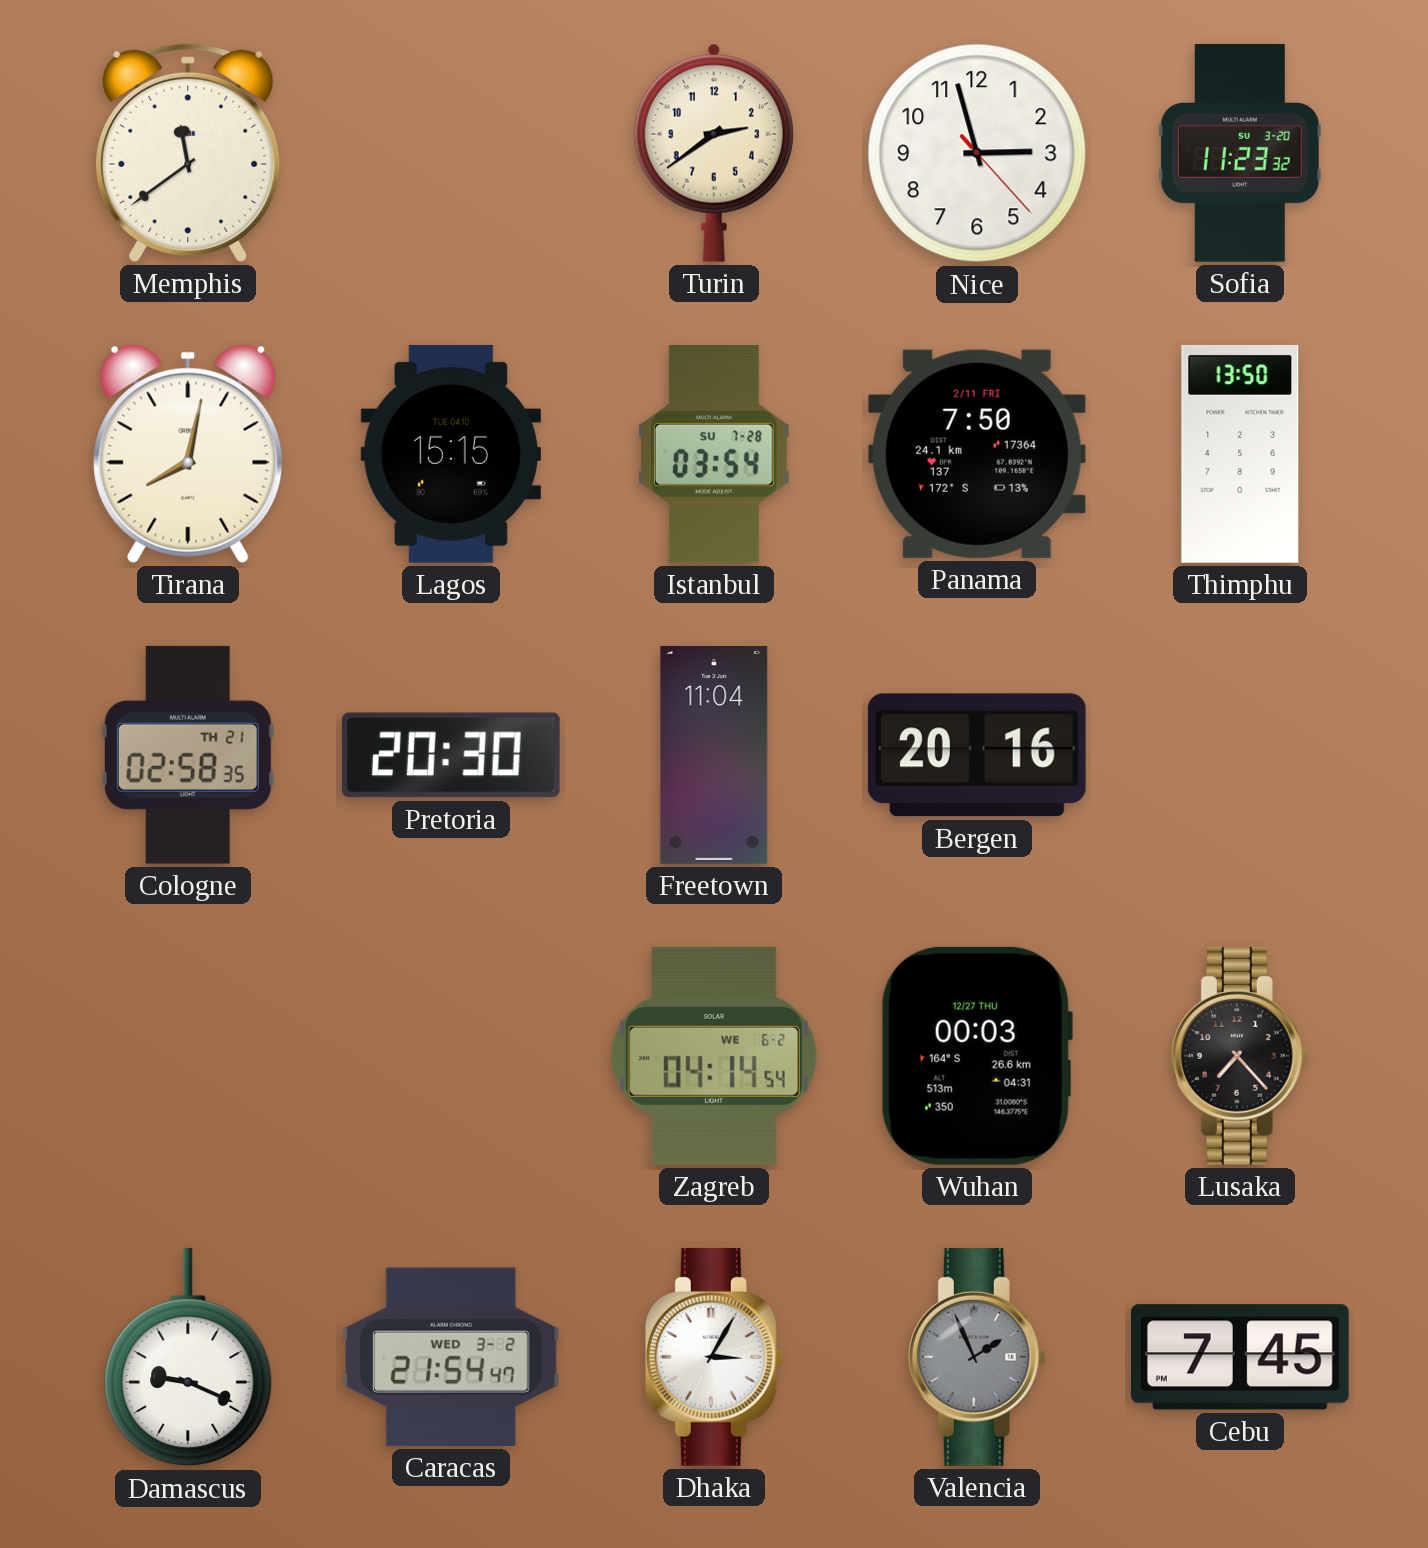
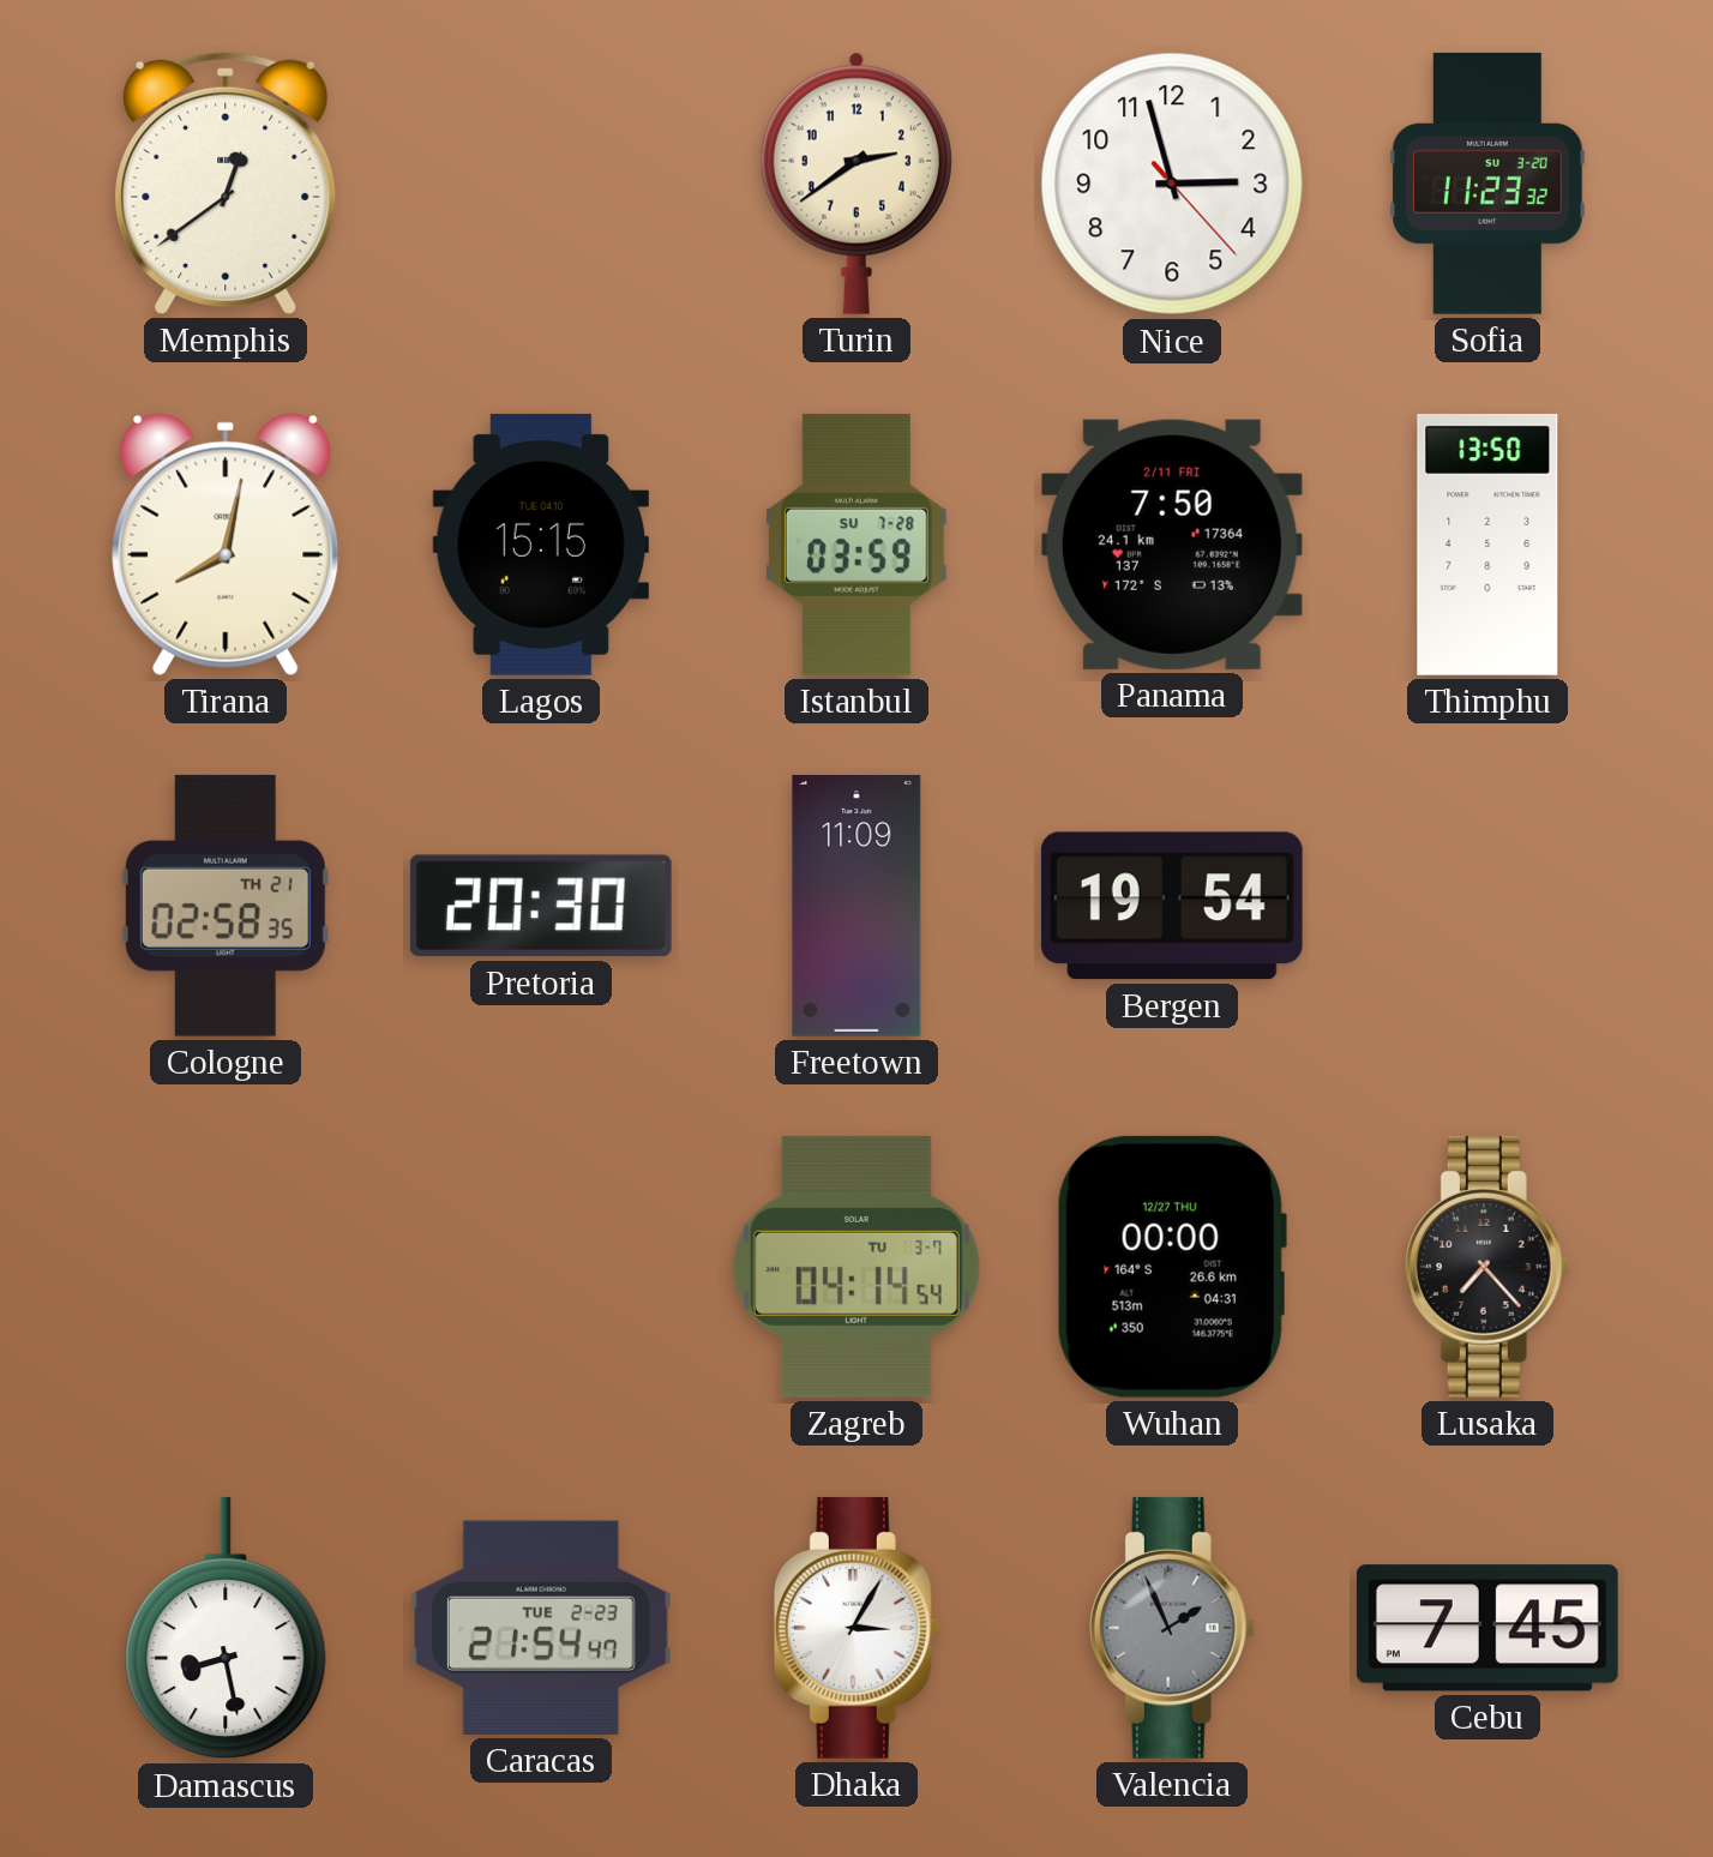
Memphis: 11:39 -> 12:39
Istanbul: 03:54 -> 03:59
Freetown: 11:04 -> 11:09
Bergen: 20:16 -> 19:54
Zagreb date: WE 6-2 -> TU 3-7
Wuhan: 00:03 -> 00:00
Damascus: 9:19 -> 8:28
Caracas date: WED 3-2 -> TUE 2-23
